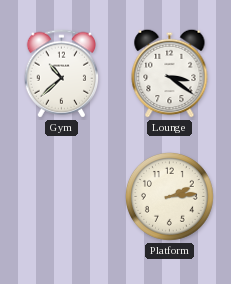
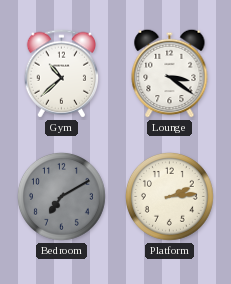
Bedroom: none -> 7:10
